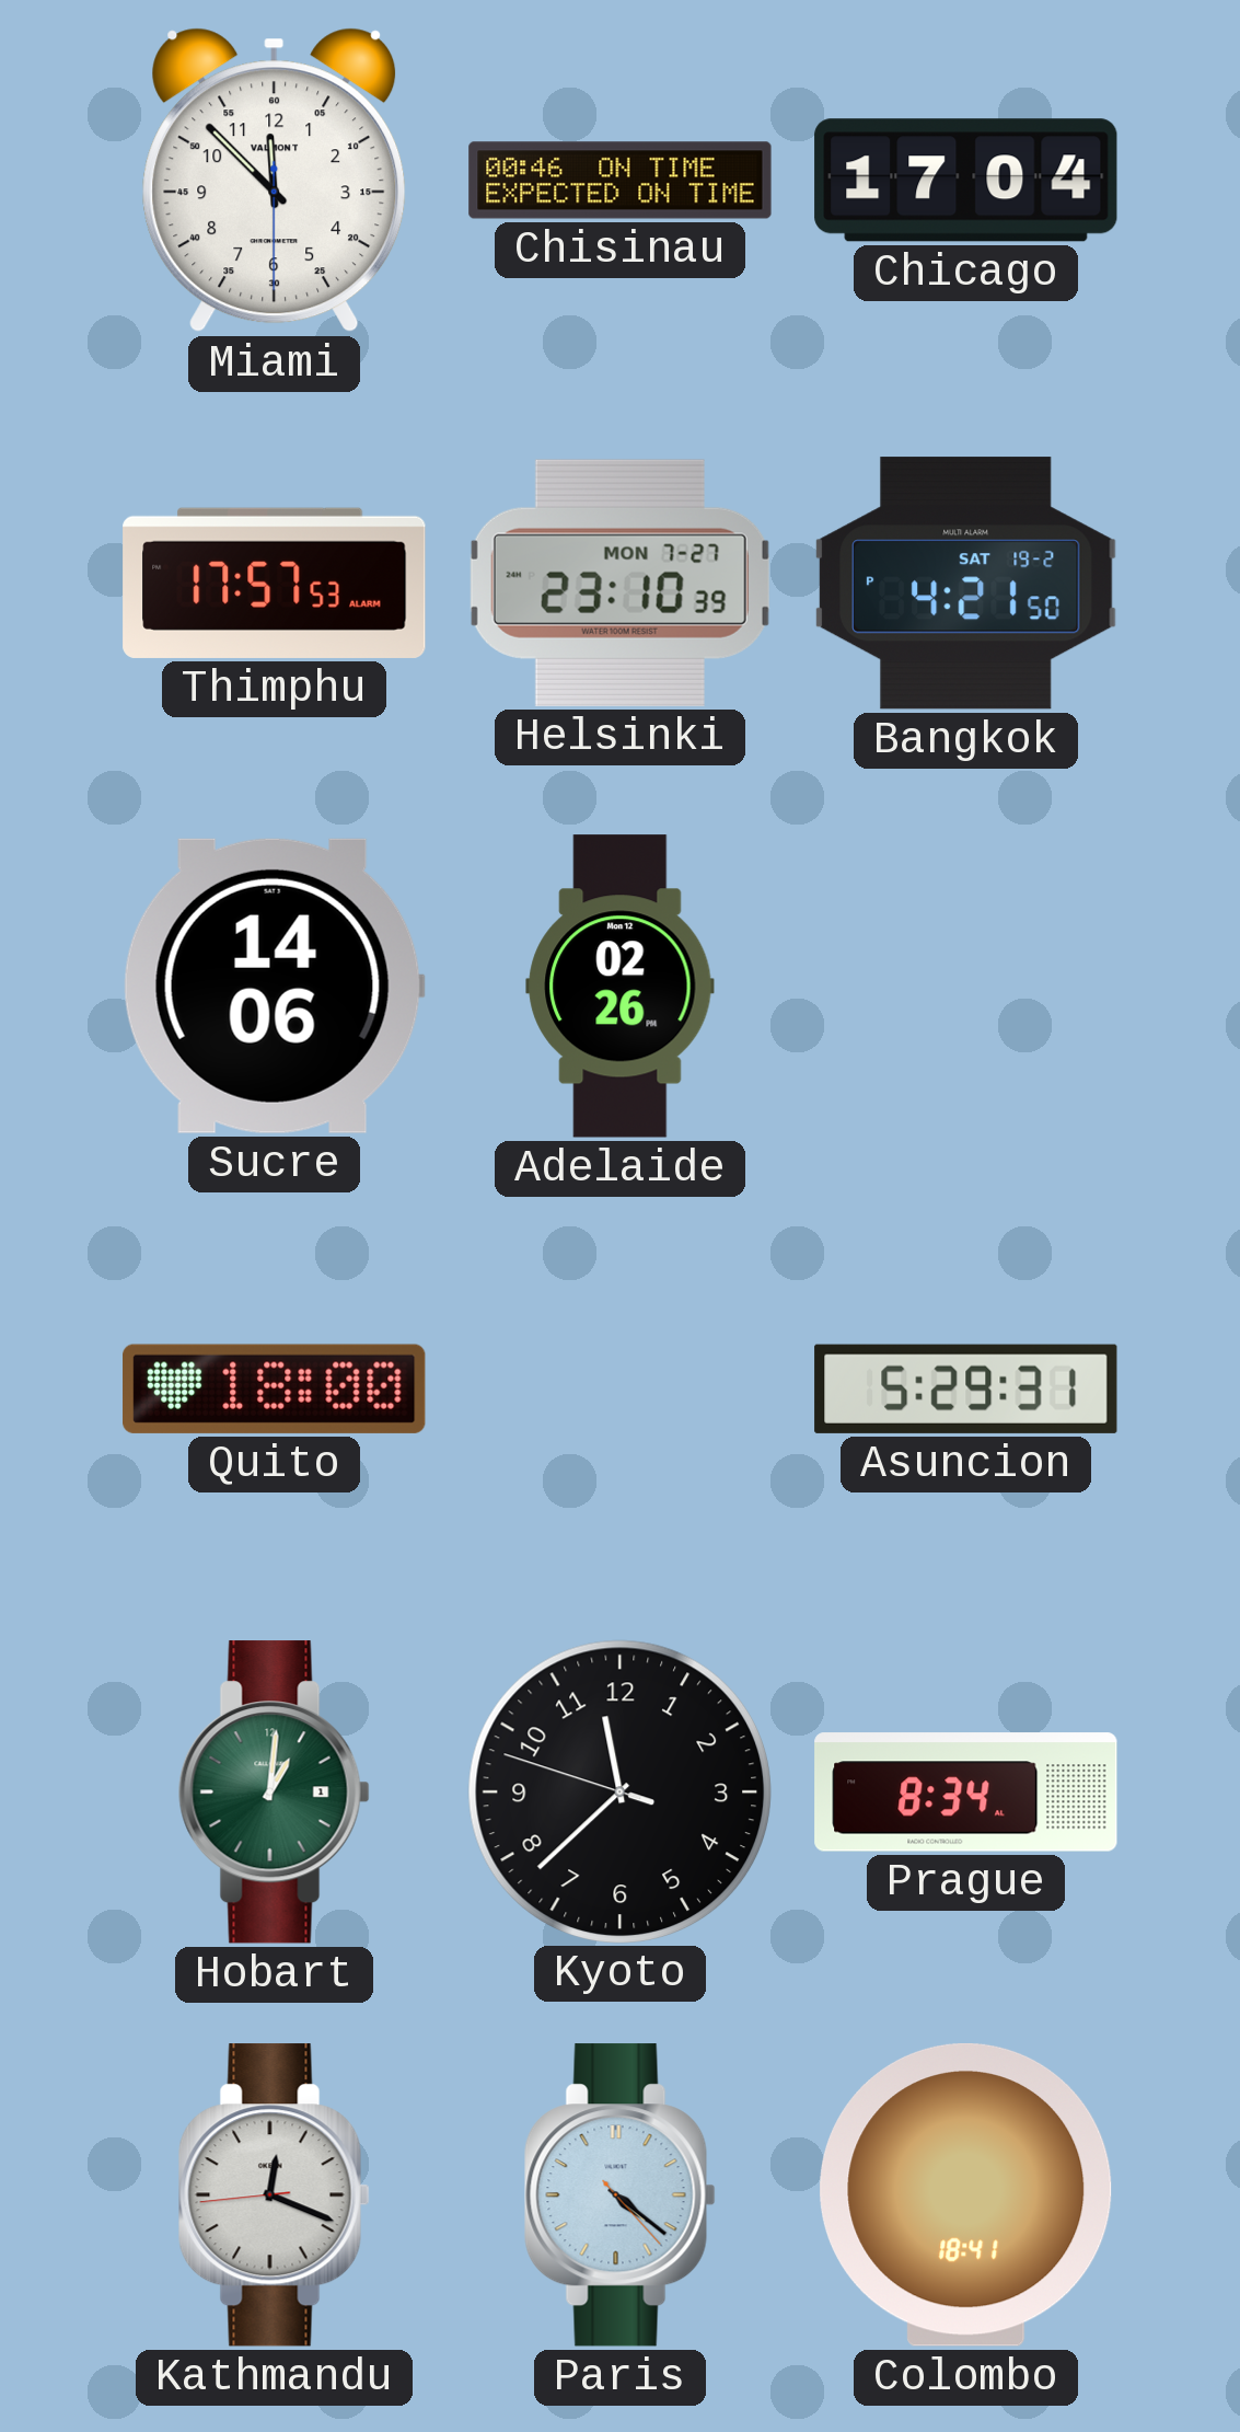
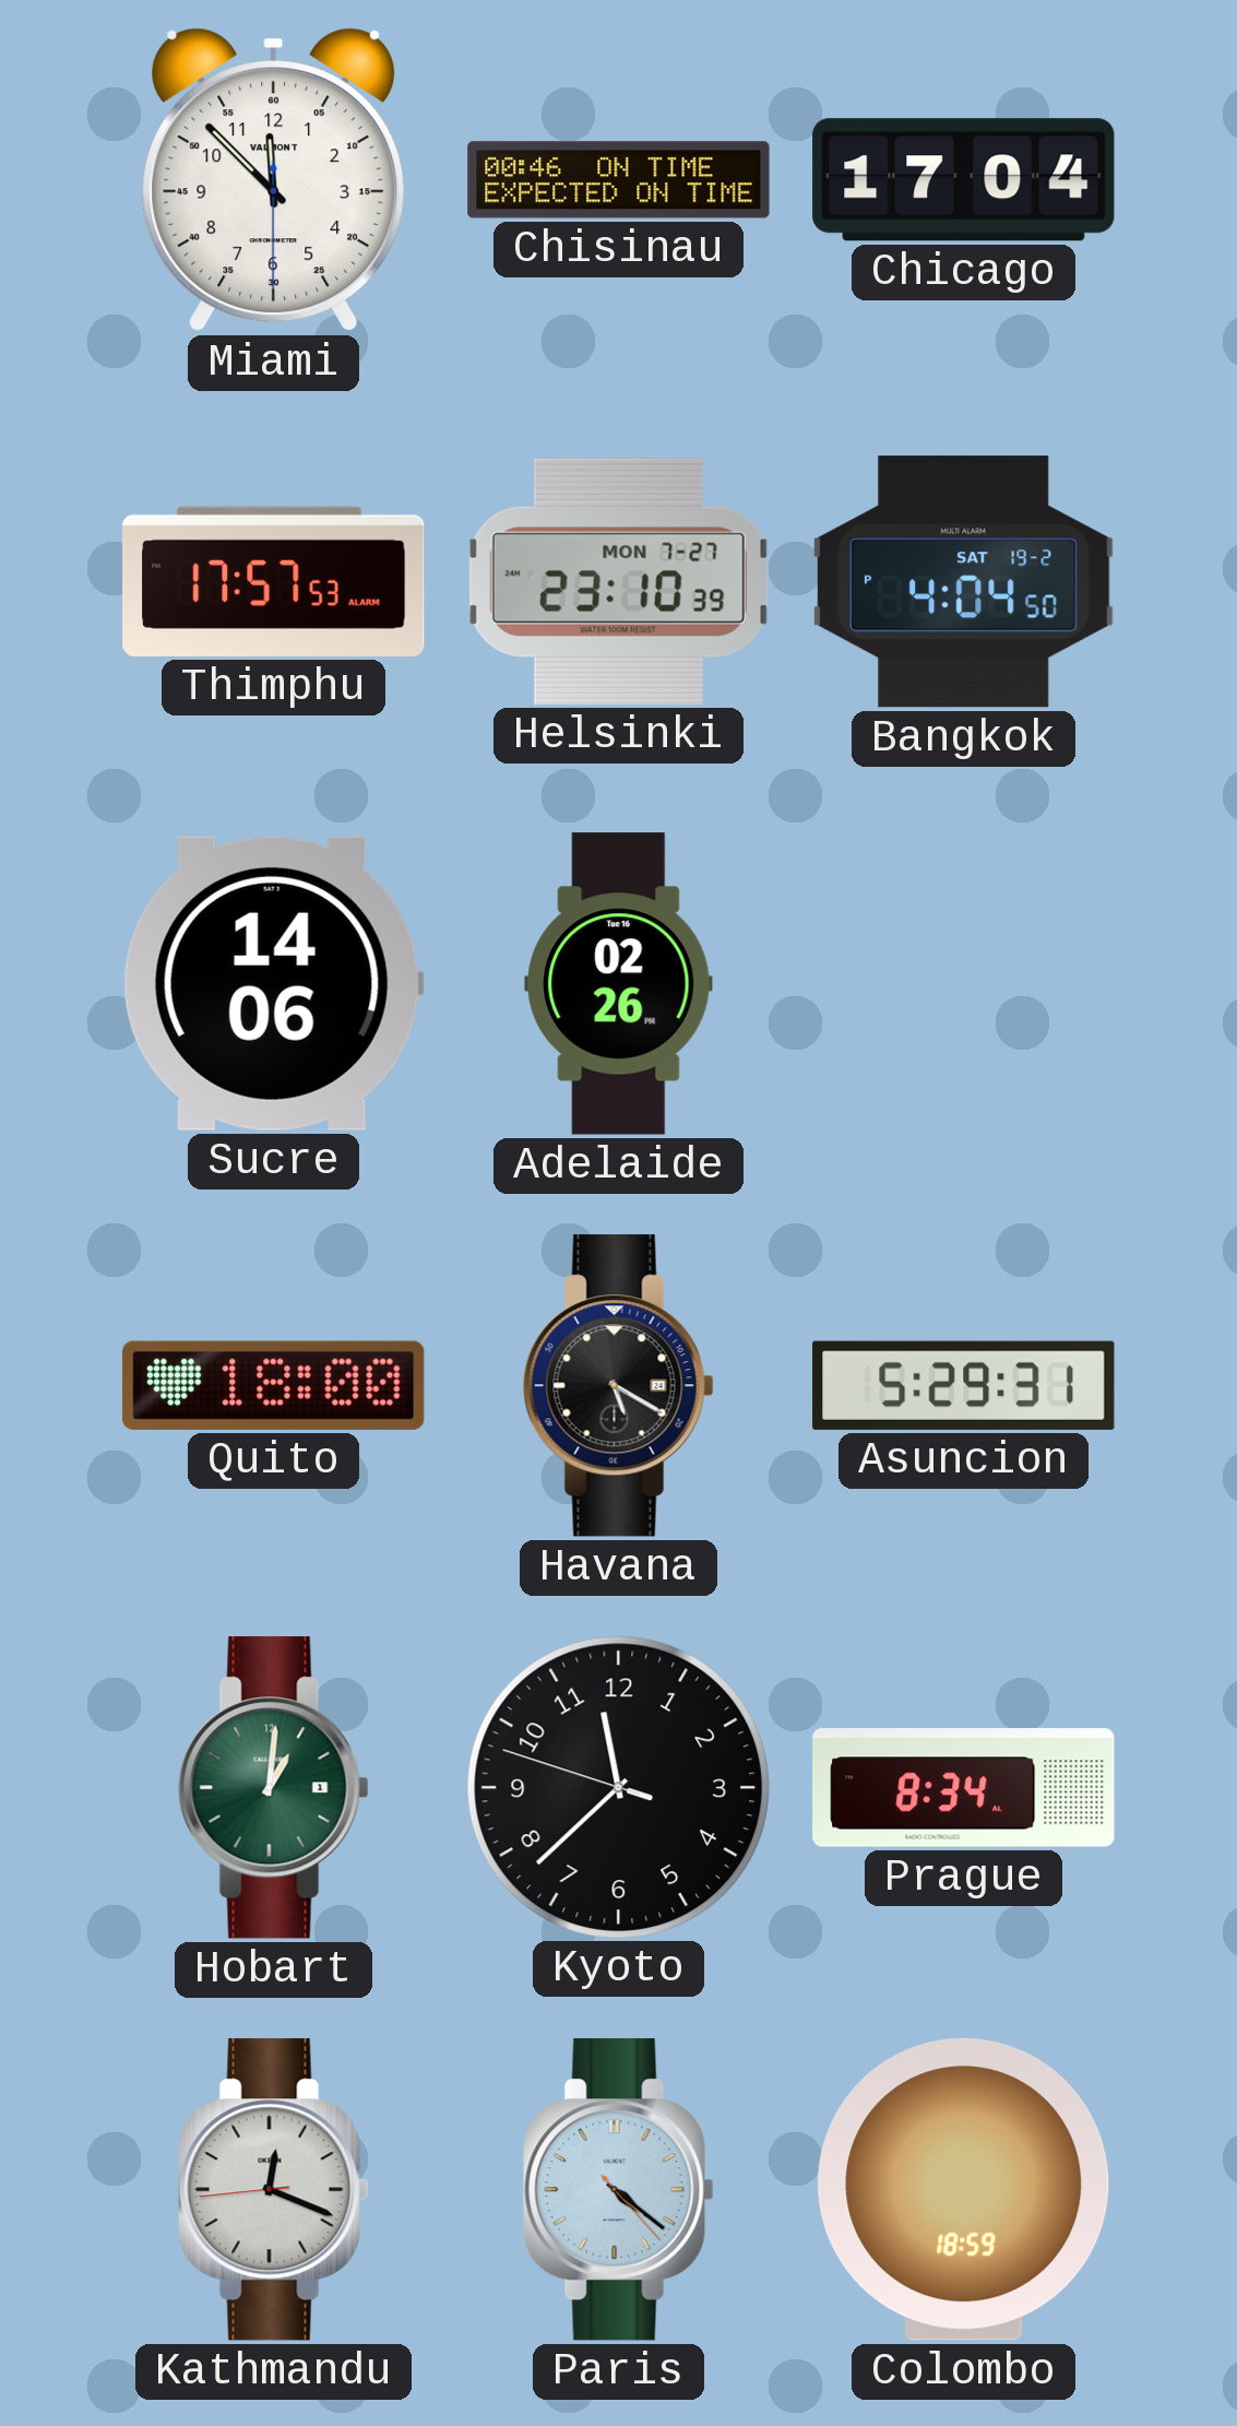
Bangkok: 4:21 -> 4:04
Adelaide date: Mon 12 -> Tue 16
Havana: none -> 5:20
Colombo: 18:41 -> 18:59
